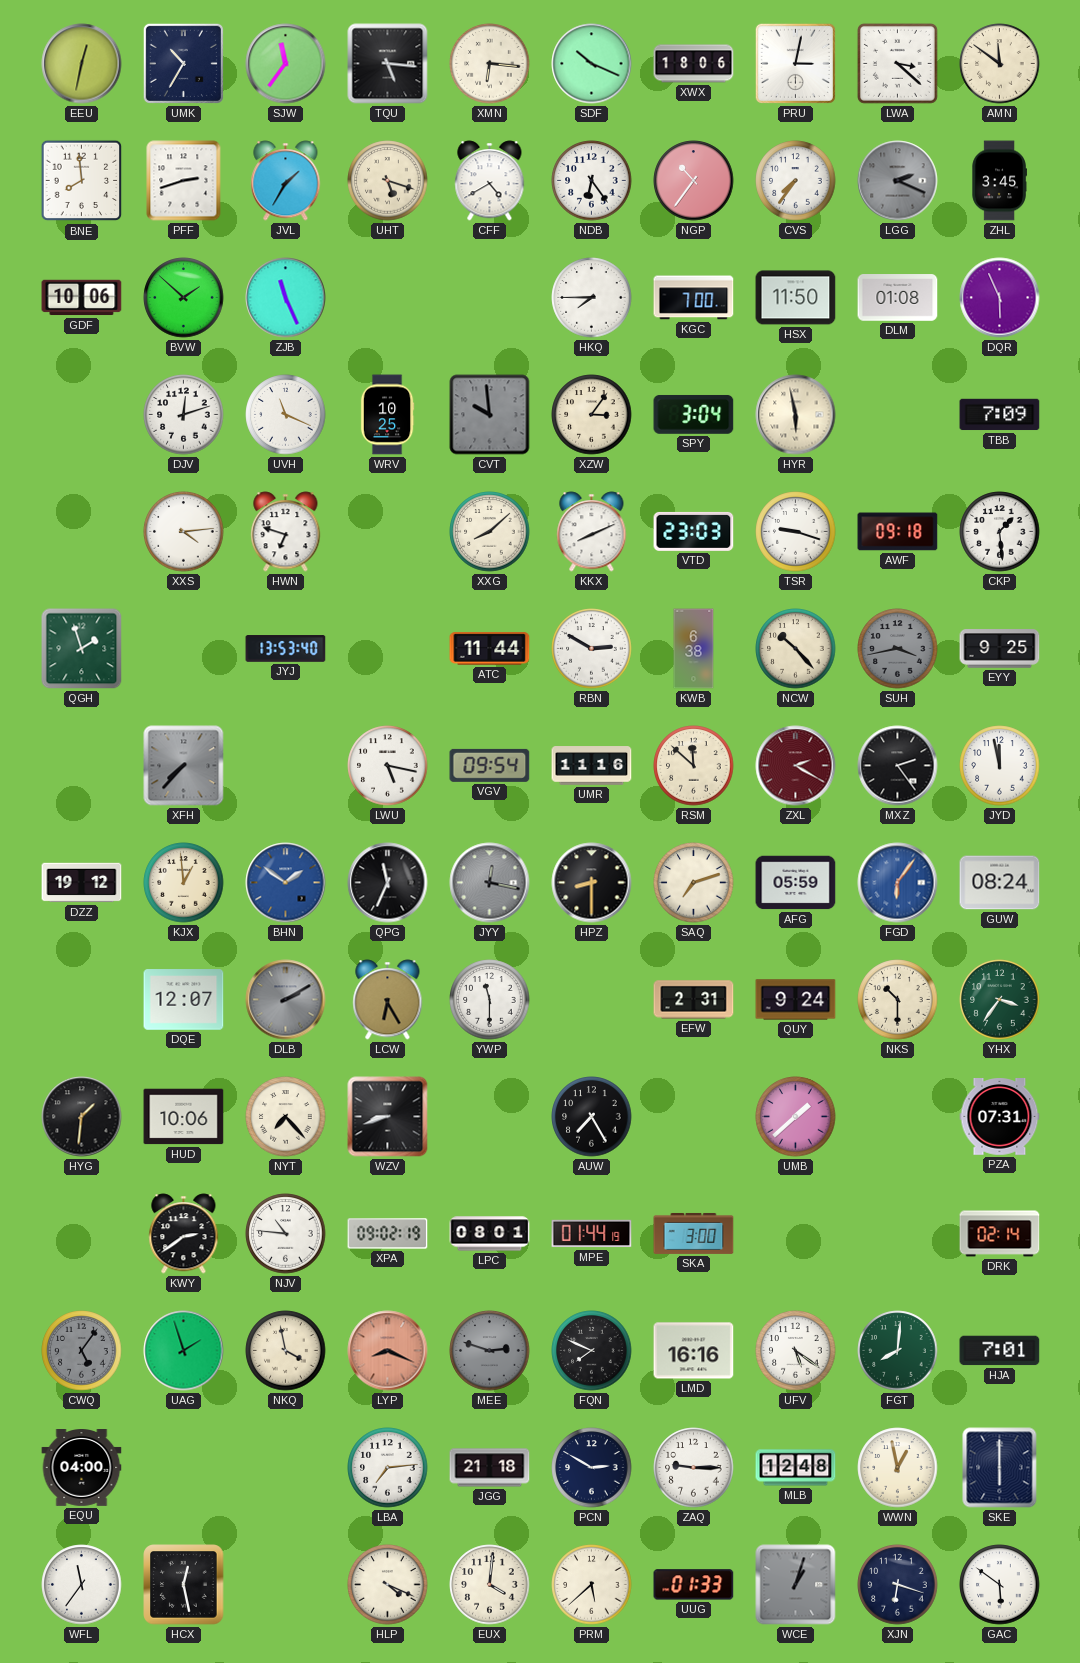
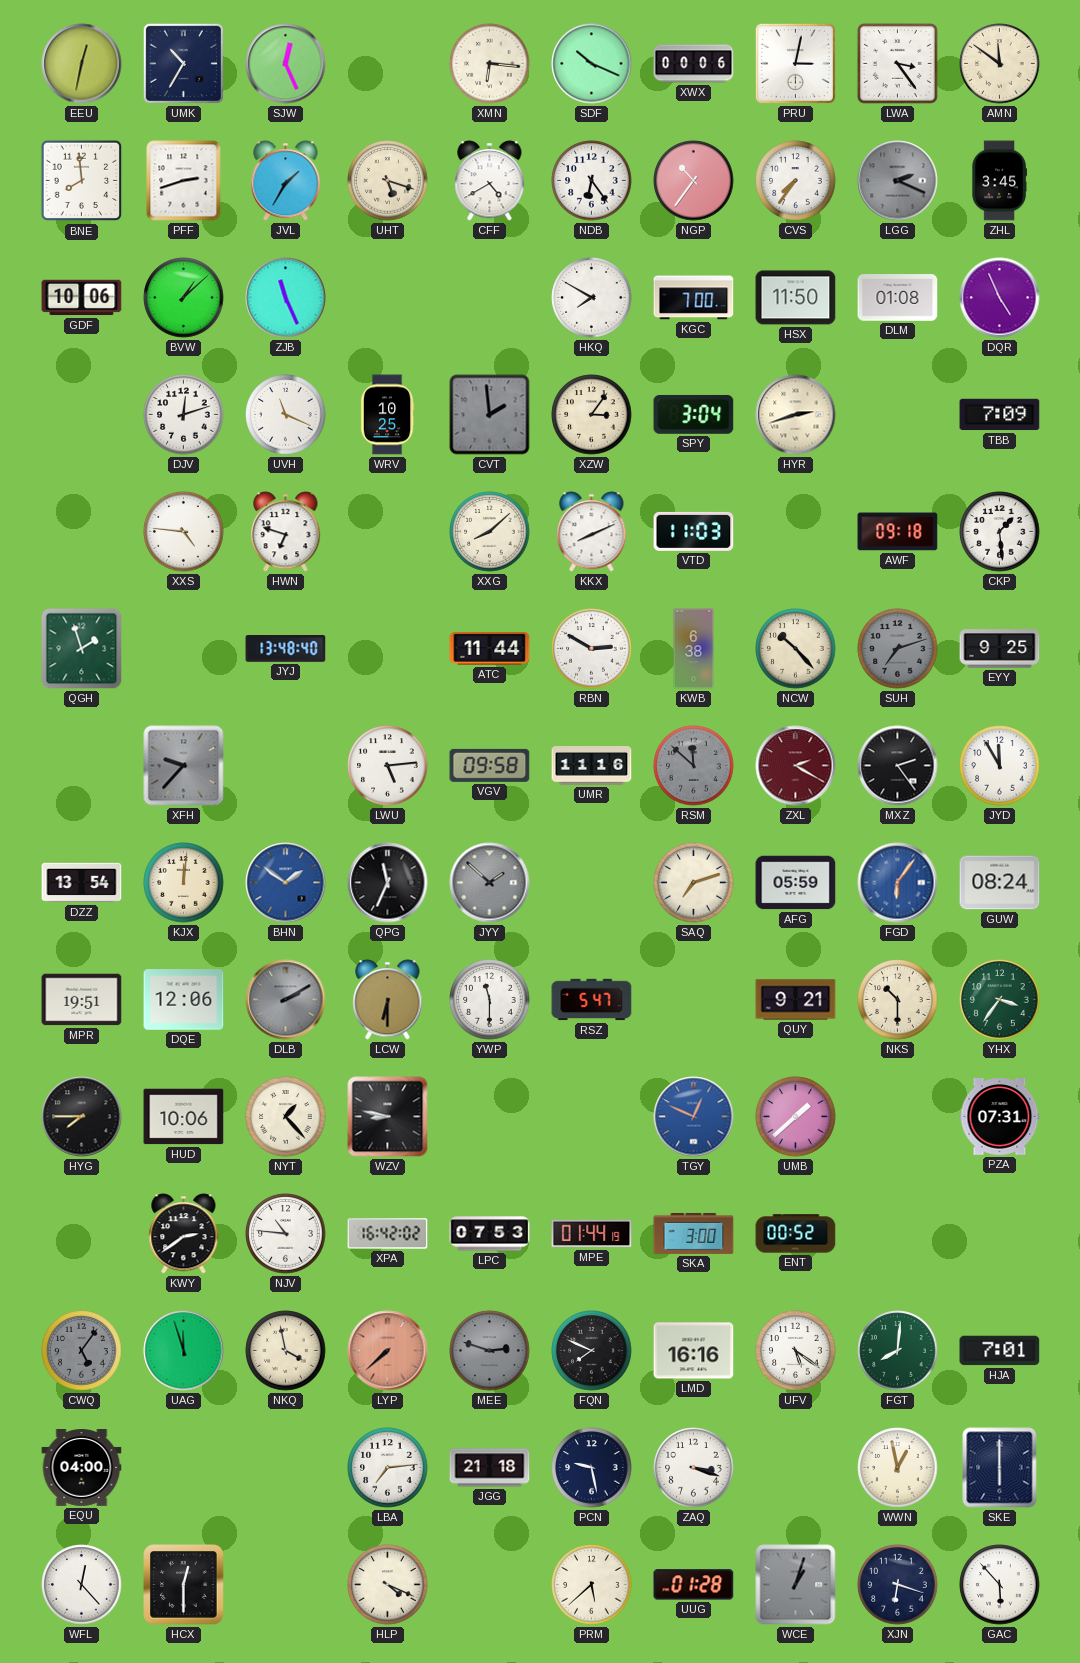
SJW: 11:36 -> 12:26
TQU: 5:16 -> none
XWX: 18:06 -> 00:06
LWA: 3:22 -> 3:24
BVW: 1:52 -> 1:08
HKQ: 7:45 -> 7:50
DQR: 5:56 -> 4:56
CVT: 9:59 -> 1:59
HYR: 5:58 -> 2:42
XXS: 4:14 -> 4:46
VTD: 23:03 -> 11:03
TSR: 9:18 -> none
JYJ: 13:53 -> 13:48
SUH: 3:43 -> 7:12
XFH: 7:37 -> 9:37
LWU: 5:17 -> 5:14
VGV: 09:54 -> 09:58
RSM dial: cream -> grey
JYD: 11:58 -> 11:55
DZZ: 19:12 -> 13:54
KJX: 12:59 -> 12:01
JYY: 12:17 -> 1:52
HPZ: 8:30 -> none
MPR: none -> 19:51
DQE: 12:07 -> 12:06
LCW: 6:25 -> 6:30
RSZ: none -> 5:47
EFW: 2:31 -> none
QUY: 9:24 -> 9:21
HYG: 1:31 -> 7:45
NYT: 7:23 -> 1:23
WZV: 8:42 -> 8:47
AUW: 7:25 -> none
TGY: none -> 12:49
XPA: 09:02 -> 16:42
LPC: 08:01 -> 07:53
ENT: none -> 00:52
DRK: 02:14 -> none
UAG: 1:57 -> 11:57
LYP: 8:19 -> 7:38
PCN: 2:50 -> 9:28
ZAQ: 9:15 -> 3:18
MLB: 12:48 -> none
WFL: 11:36 -> 12:23
HCX: 12:28 -> 12:30
EUX: 4:01 -> none
UUG: 01:33 -> 01:28
GAC: 5:51 -> 5:53
